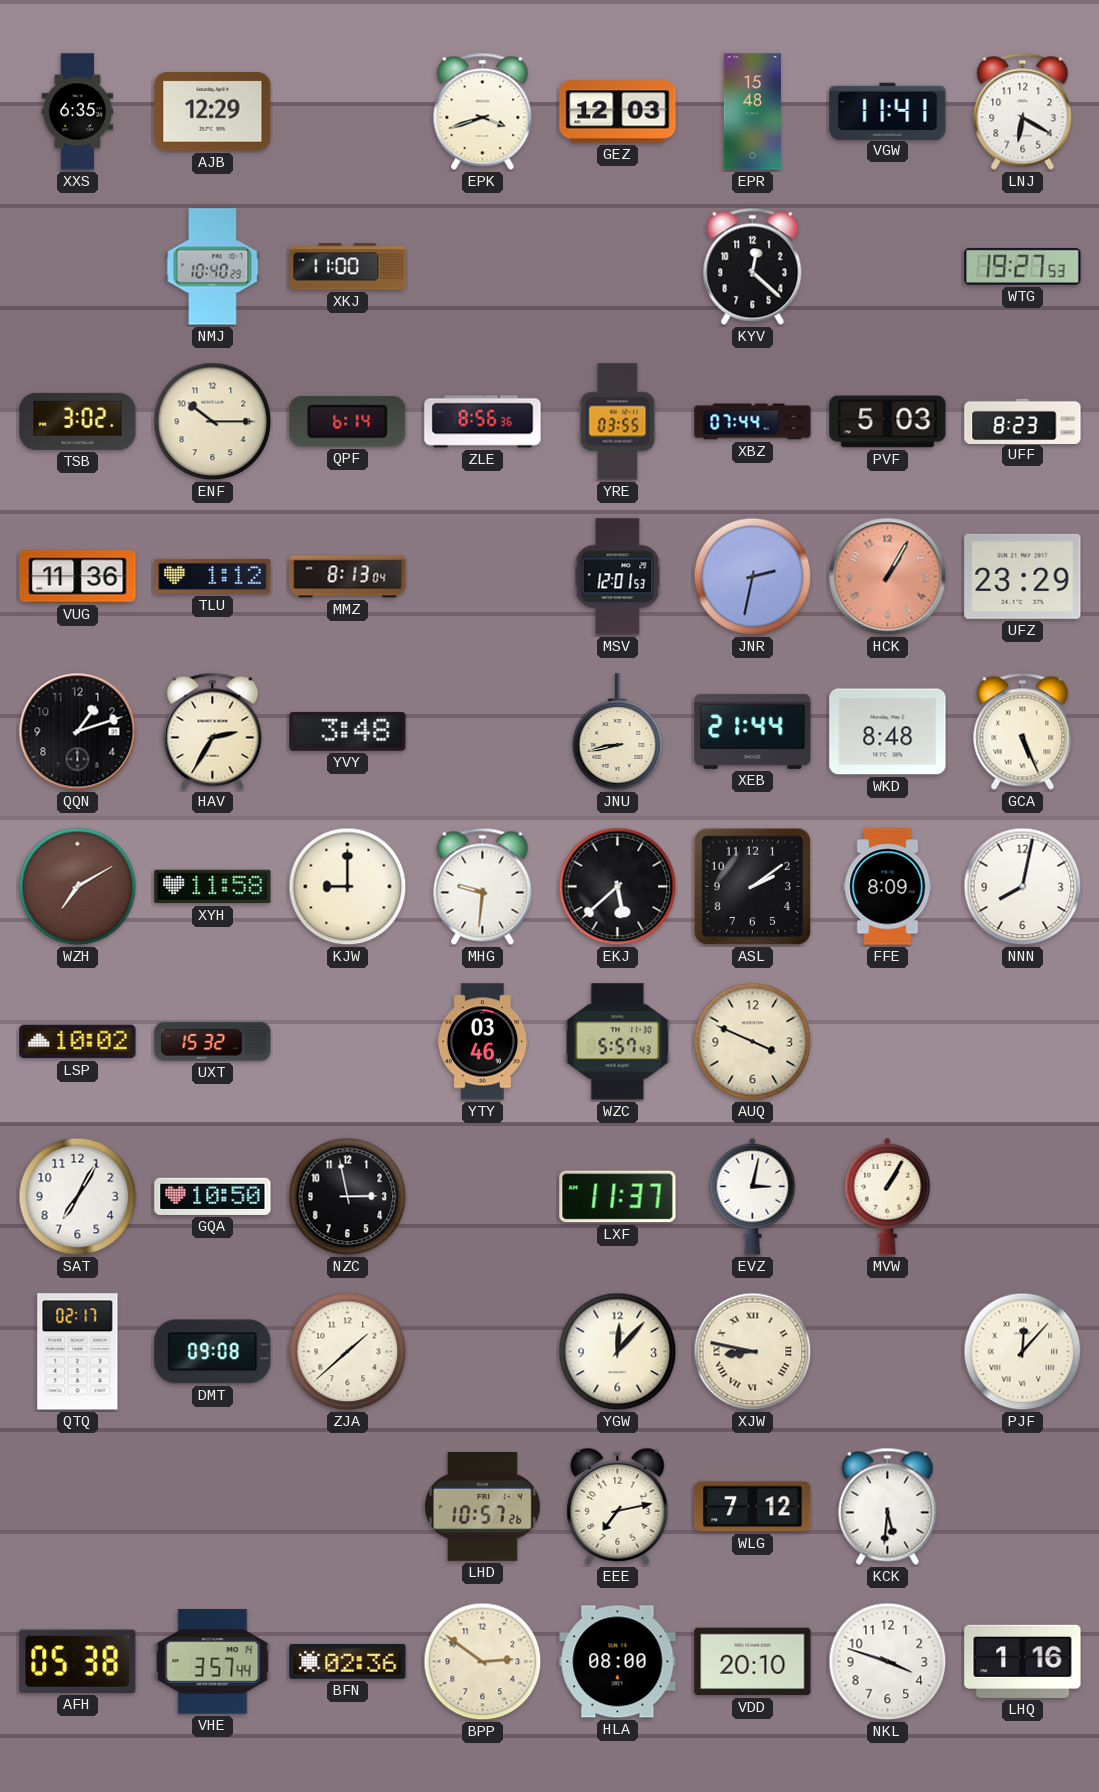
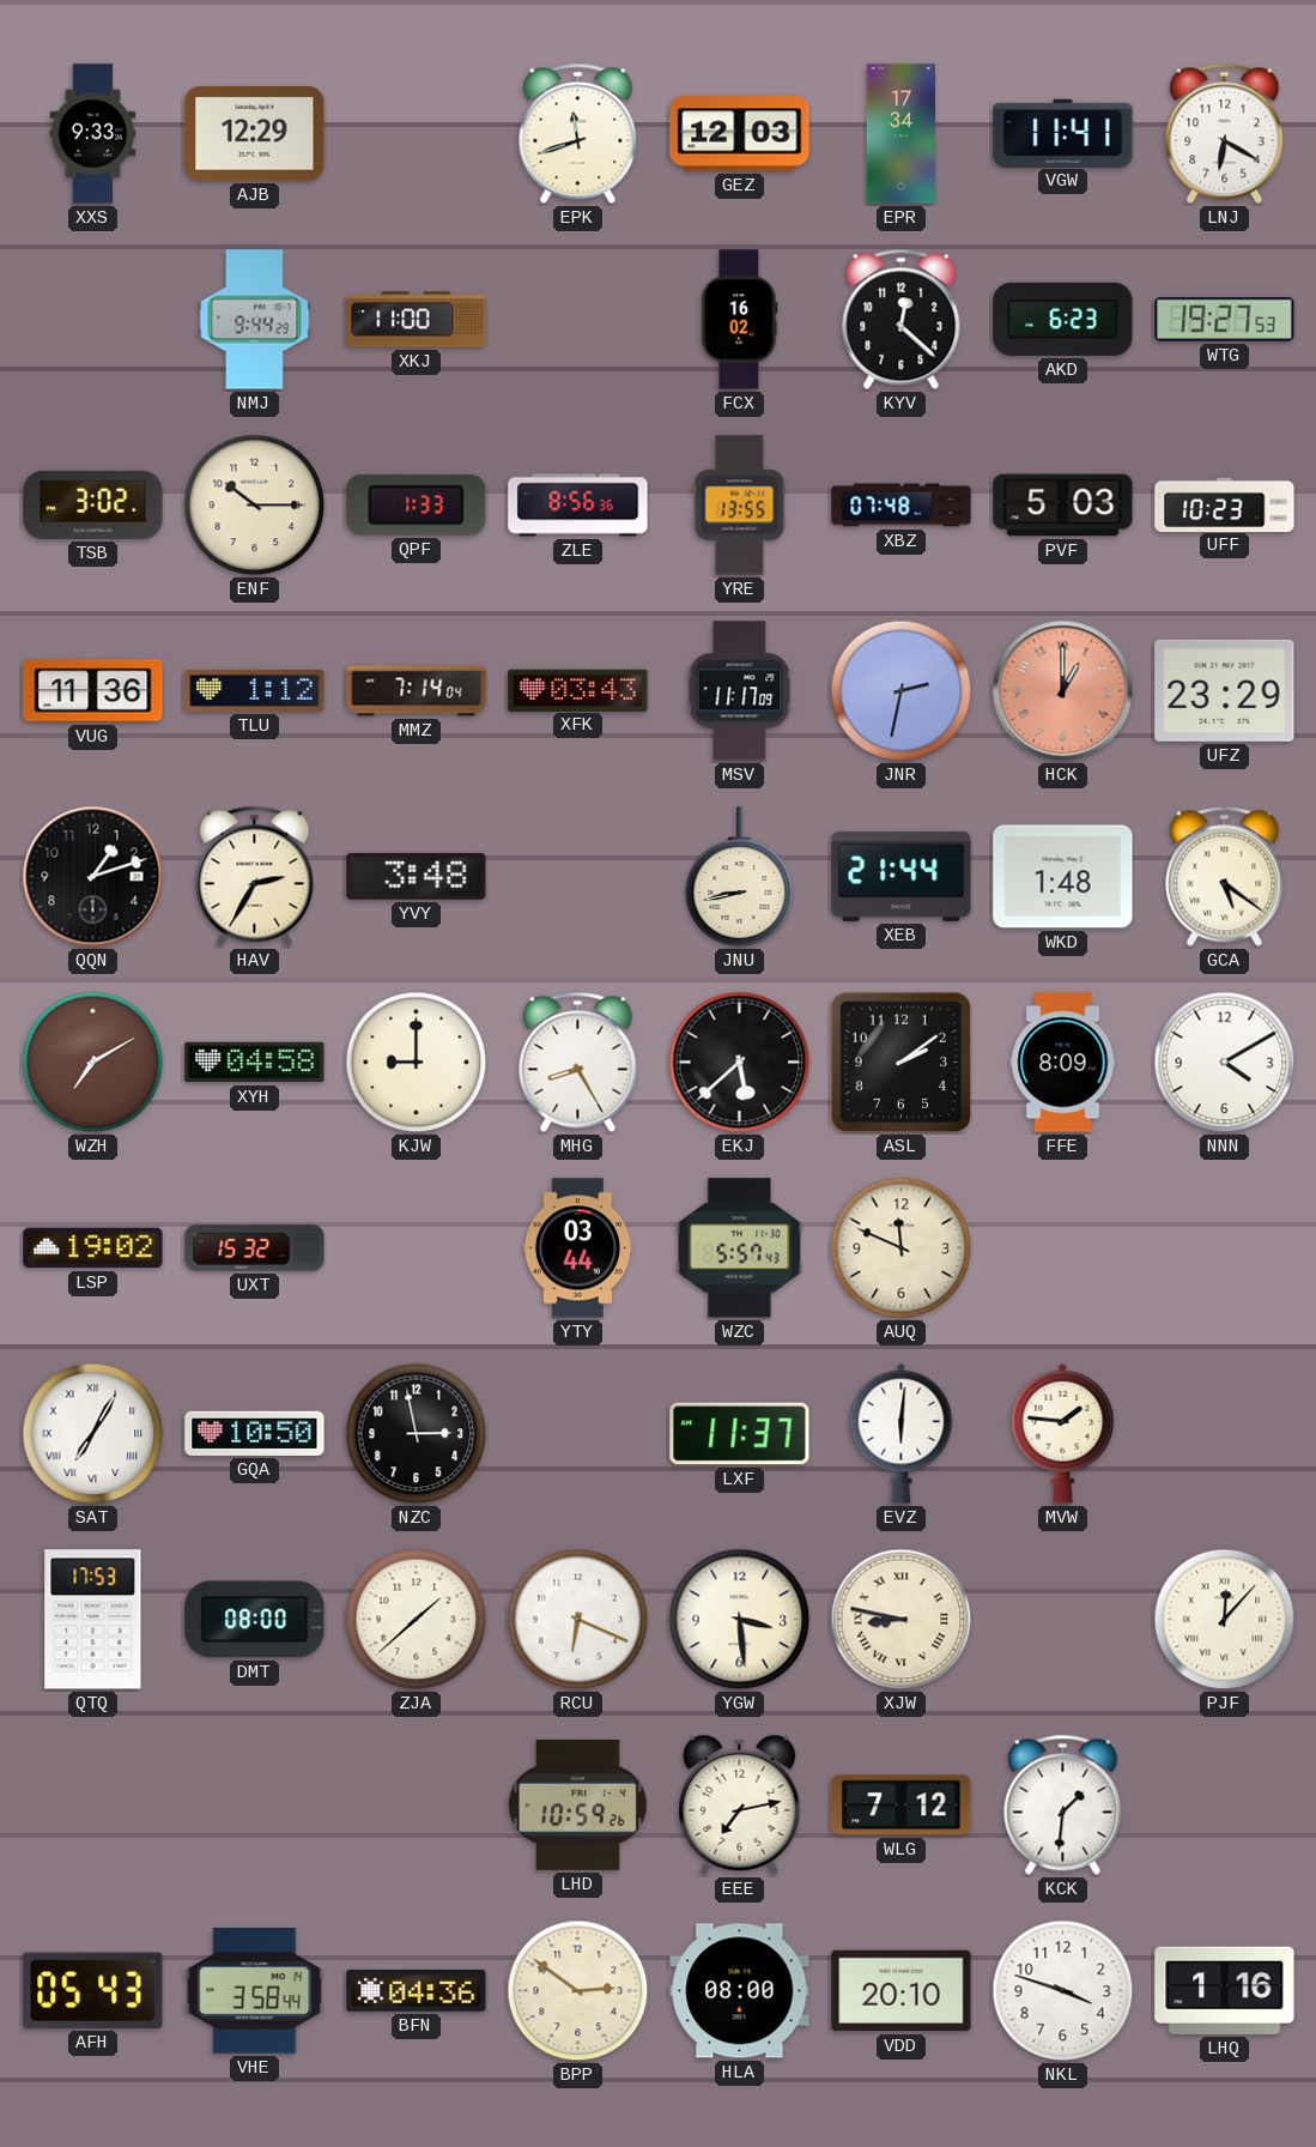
XXS: 6:35 -> 9:33
EPK: 3:42 -> 11:42
EPR: 15:48 -> 17:34
NMJ: 10:40 -> 9:44
FCX: none -> 16:02
AKD: none -> 6:23
QPF: 6:14 -> 1:33
YRE: 03:55 -> 13:55
XBZ: 07:44 -> 07:48
UFF: 8:23 -> 10:23
MMZ: 8:13 -> 7:14
XFK: none -> 03:43
MSV: 12:01 -> 11:17
HCK: 1:05 -> 1:00
WKD: 8:48 -> 1:48
GCA: 5:26 -> 5:21
XYH: 11:58 -> 04:58
MHG: 9:31 -> 8:25
NNN: 8:02 -> 4:10
LSP: 10:02 -> 19:02
YTY: 03:46 -> 03:44
AUQ: 3:49 -> 11:49
SAT numerals: Arabic -> Roman
EVZ: 3:02 -> 6:01
MVW: 1:05 -> 1:46
QTQ: 02:17 -> 17:53
DMT: 09:08 -> 08:00
RCU: none -> 6:19
YGW: 12:07 -> 3:29
LHD: 10:57 -> 10:59
KCK: 5:31 -> 1:31
AFH: 05:38 -> 05:43
VHE: 3:57 -> 3:58
BFN: 02:36 -> 04:36
